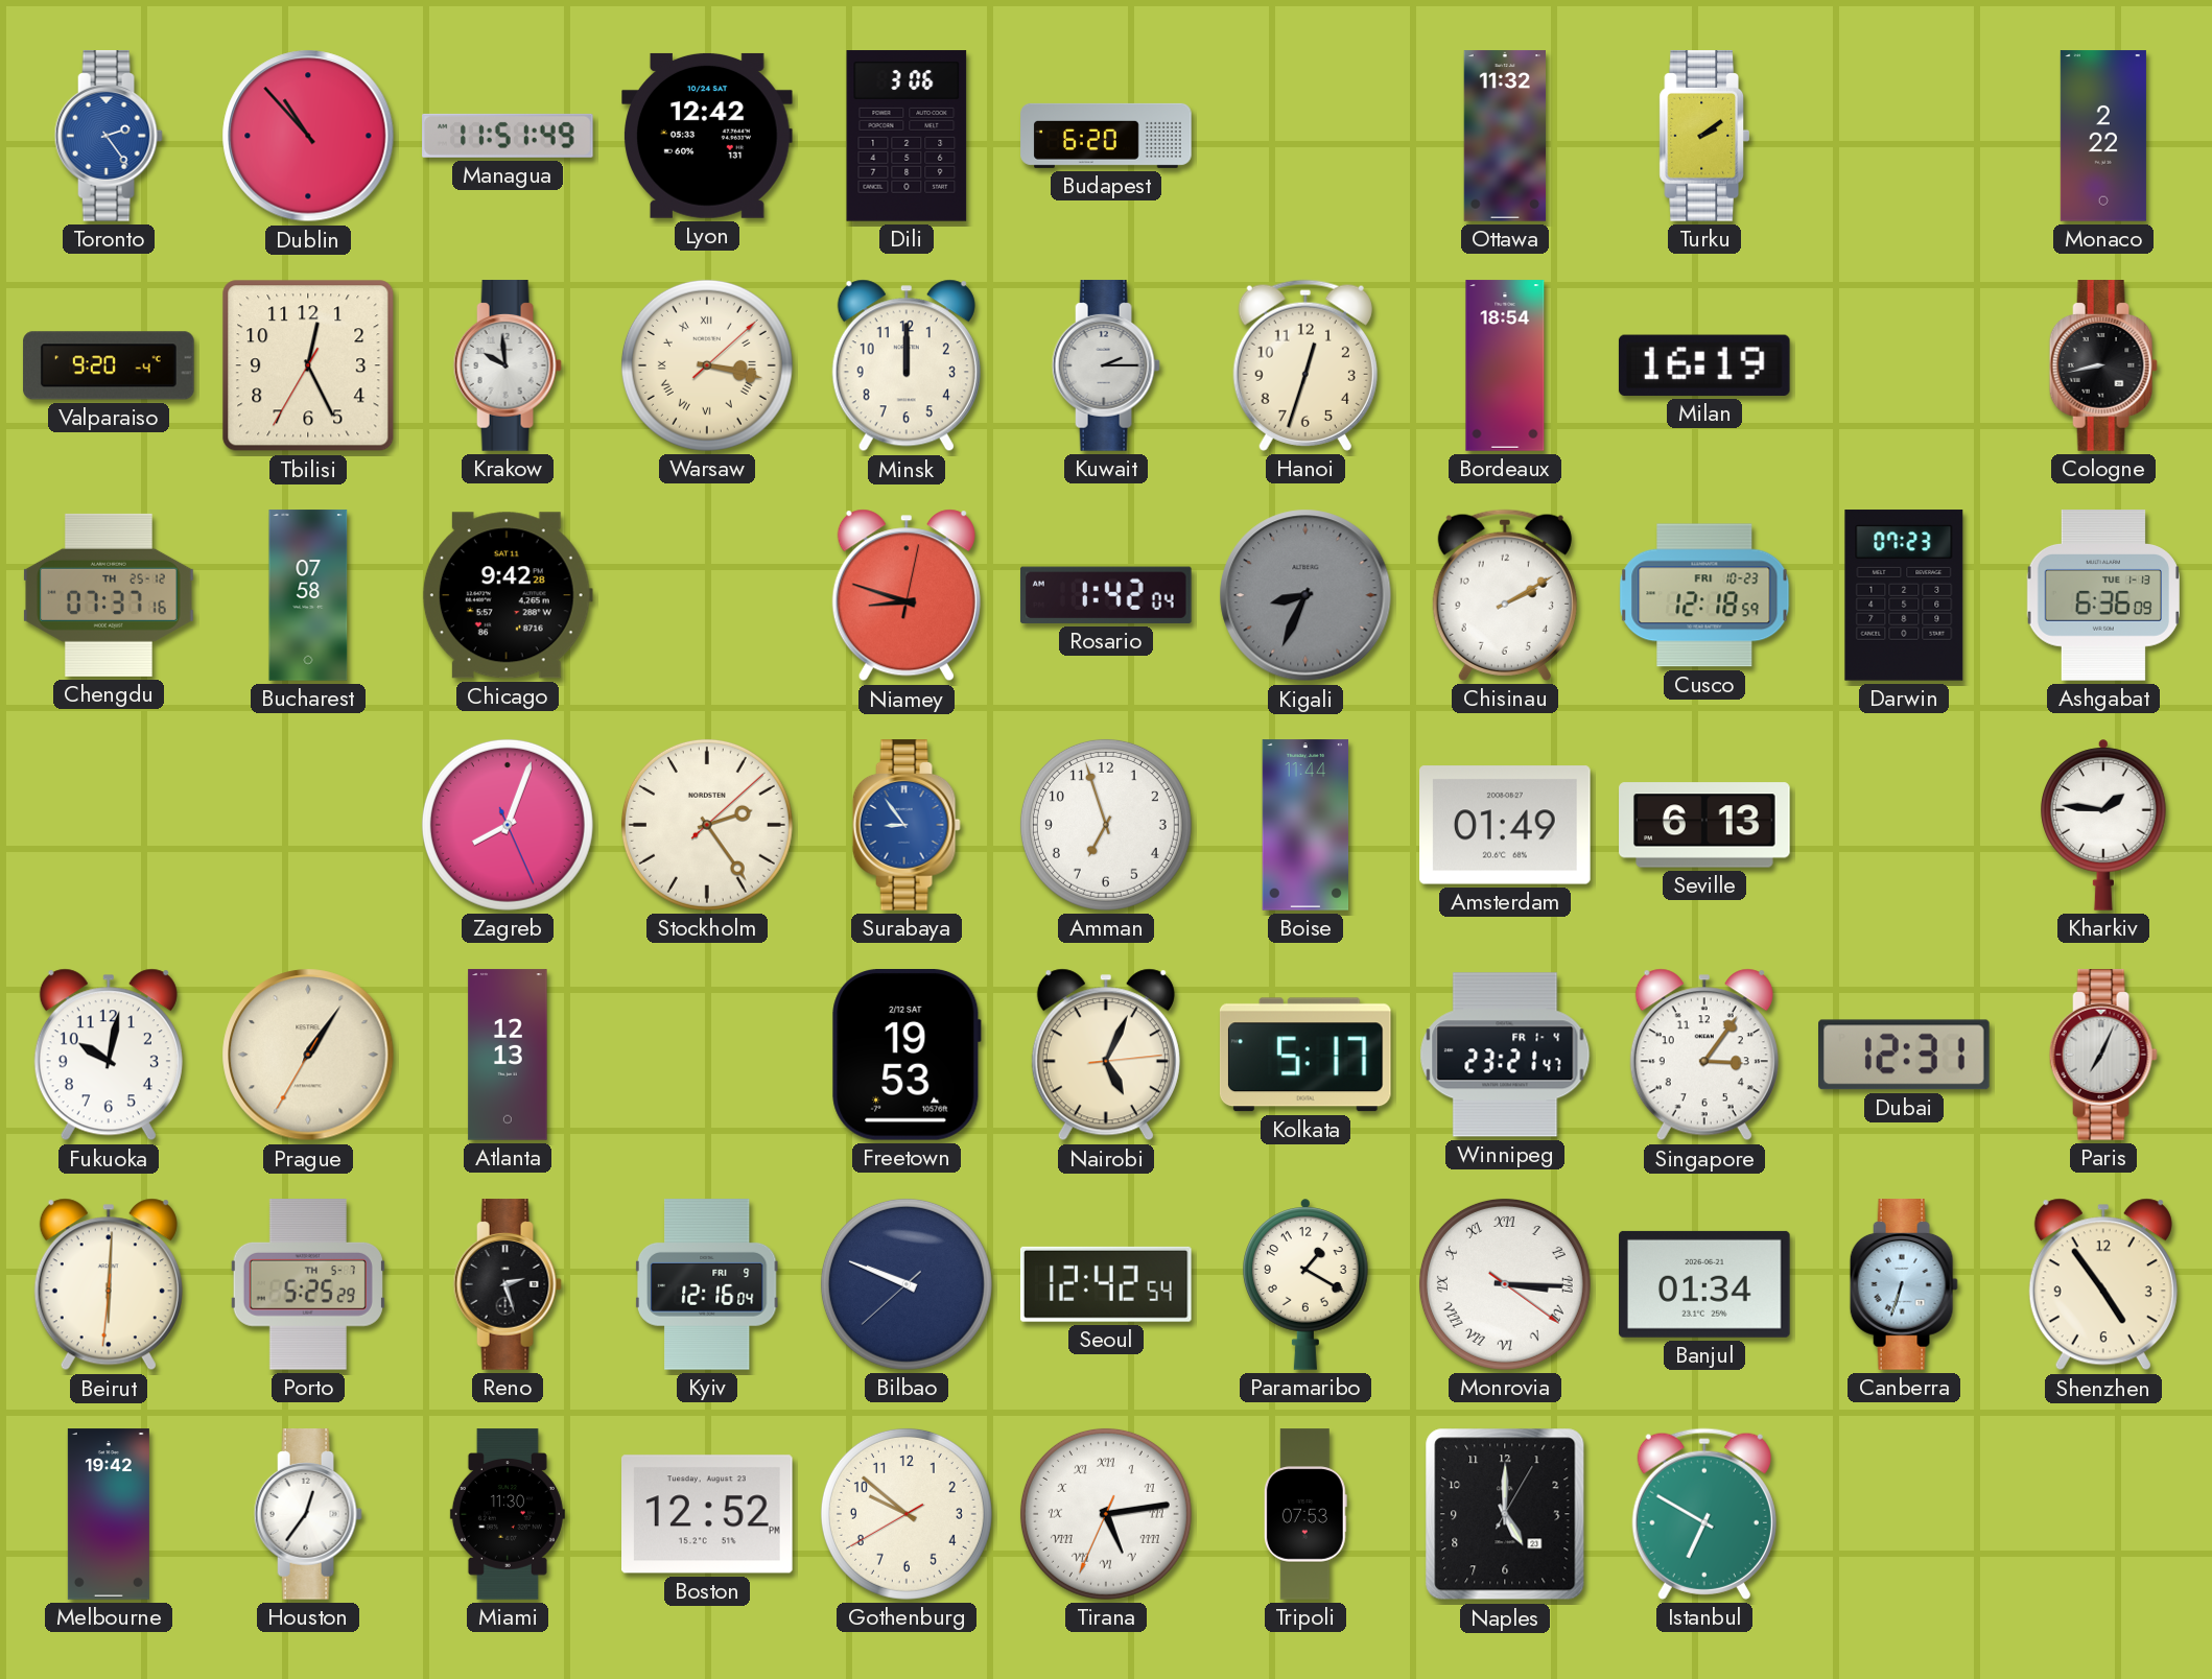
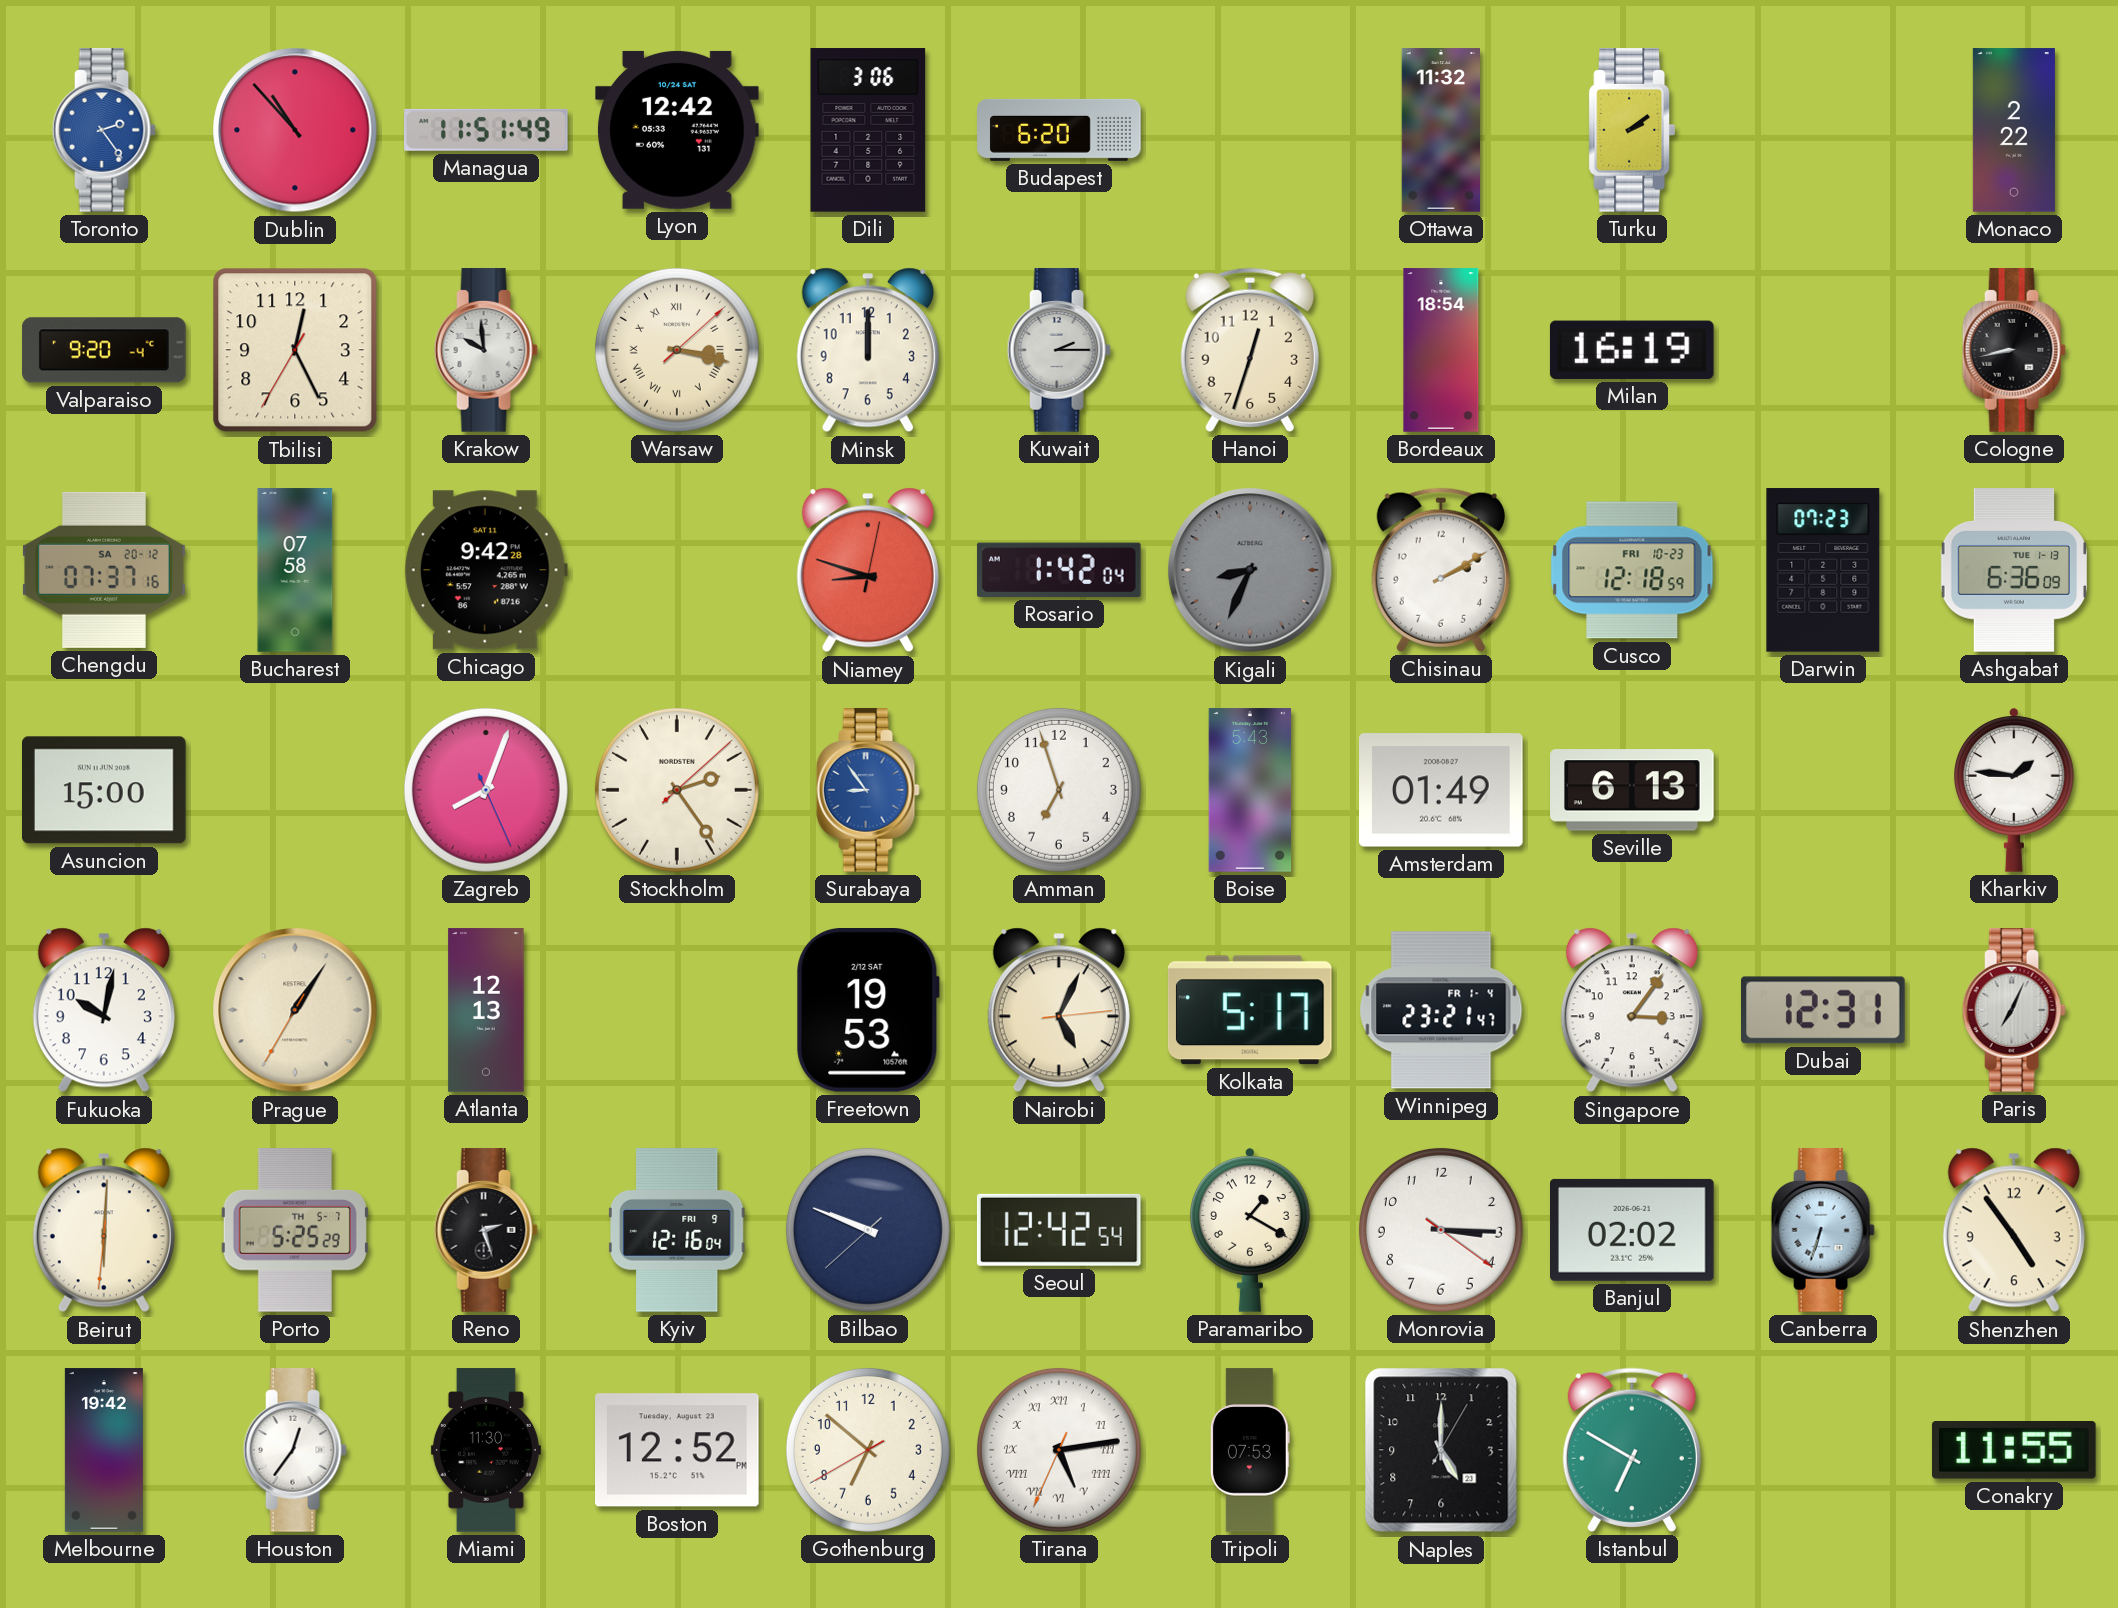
Chengdu date: TH 25-12 -> SA 20-12
Asuncion: none -> 15:00
Boise: 11:44 -> 5:43
Monrovia numerals: Roman -> Arabic
Banjul: 01:34 -> 02:02
Gothenburg: 9:51 -> 6:51
Conakry: none -> 11:55
